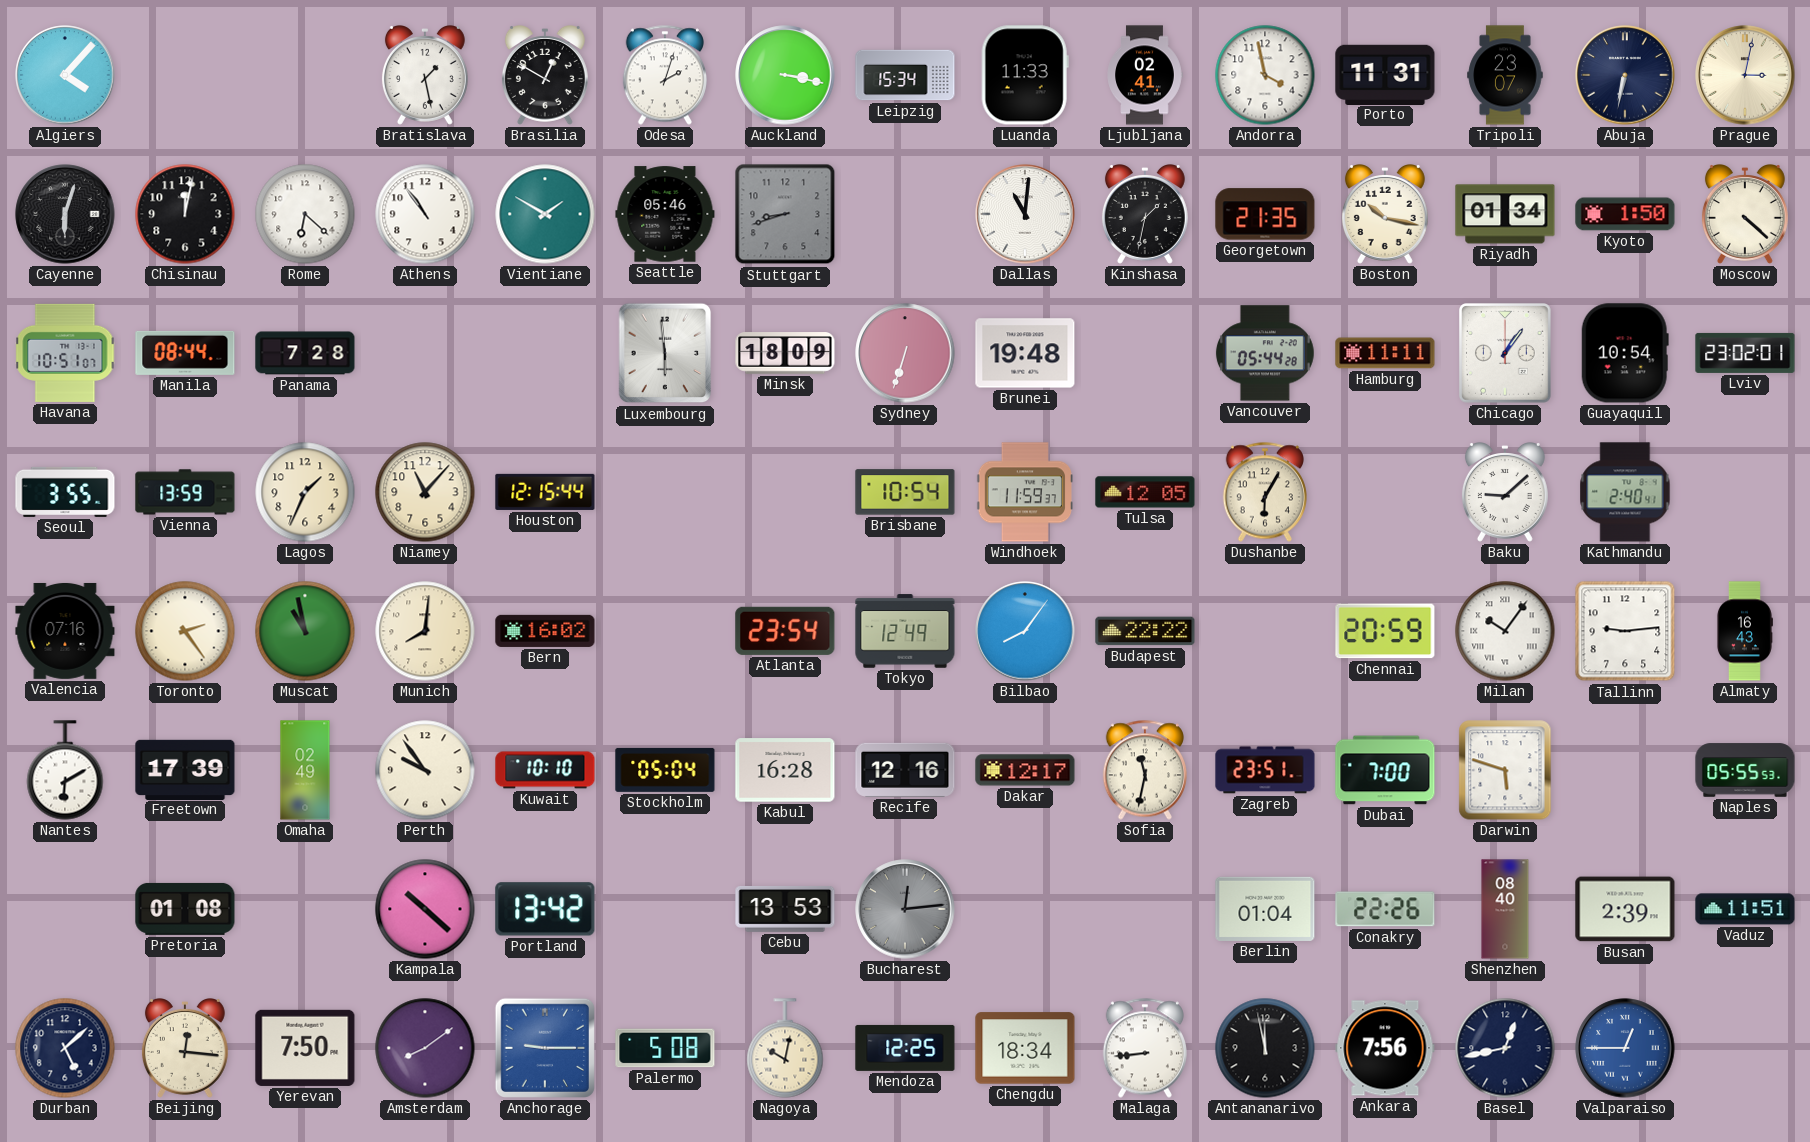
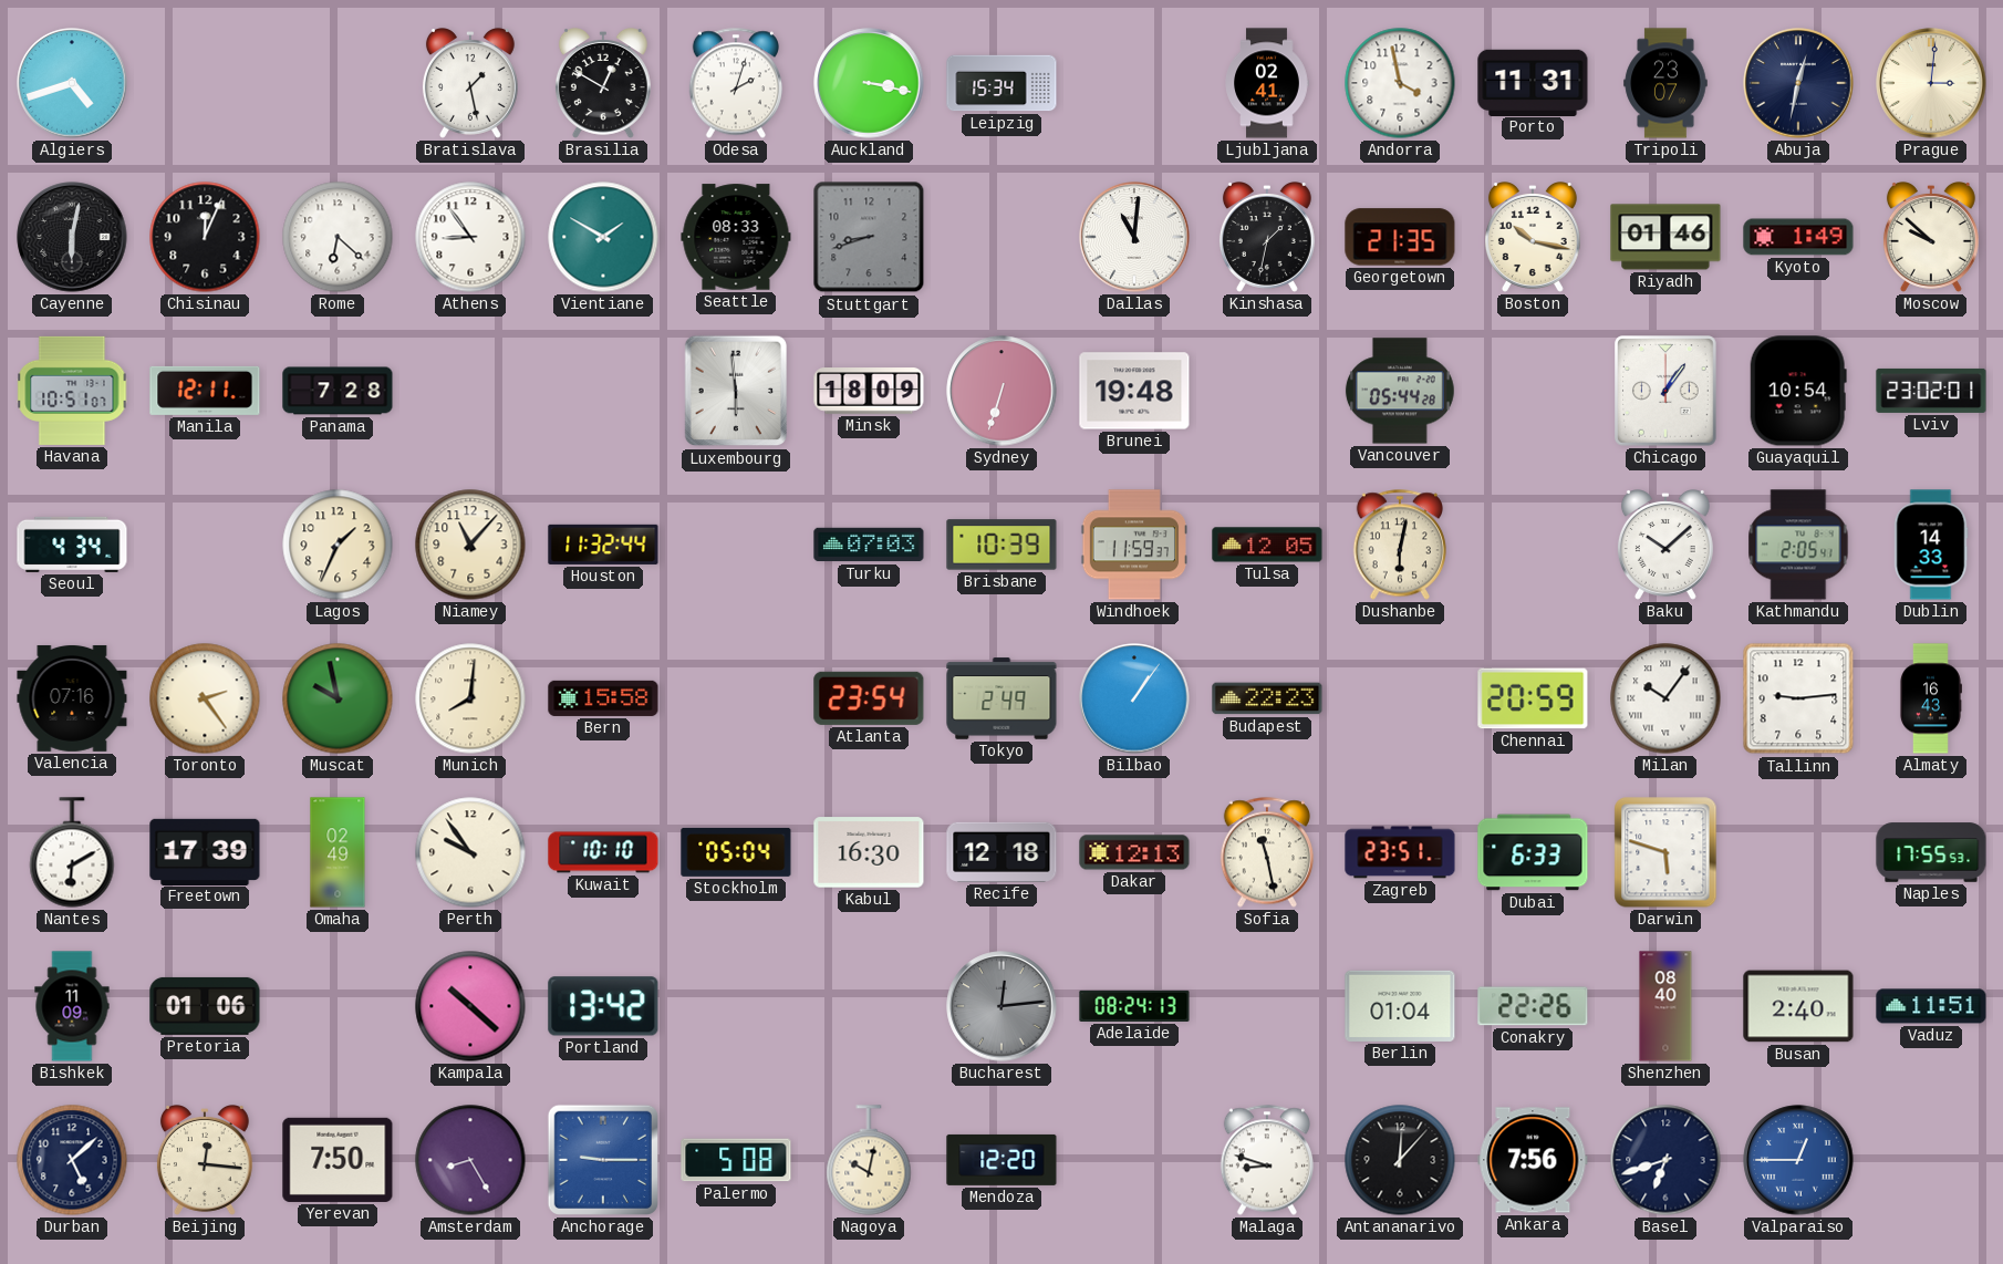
Algiers: 4:07 -> 4:42
Luanda: 11:33 -> none
Abuja: 6:32 -> 12:32
Prague: 3:02 -> 3:01
Cayenne: 6:03 -> 6:02
Chisinau: 12:02 -> 12:04
Athens: 10:54 -> 8:54
Seattle: 05:46 -> 08:33
Riyadh: 01:34 -> 01:46
Kyoto: 1:50 -> 1:49
Moscow: 4:22 -> 9:52
Manila: 08:44 -> 12:11
Hamburg: 11:11 -> none
Seoul: 3:55 -> 4:34
Vienna: 13:59 -> none
Houston: 12:15 -> 11:32
Turku: none -> 07:03
Brisbane: 10:54 -> 10:39
Dushanbe: 6:05 -> 6:02
Baku: 9:08 -> 10:08
Kathmandu: 2:40 -> 2:05
Dublin: none -> 14:33
Muscat: 10:58 -> 9:58
Bern: 16:02 -> 15:58
Tokyo: 12:49 -> 2:49
Bilbao: 8:06 -> 1:06
Budapest: 22:22 -> 22:23
Kabul: 16:28 -> 16:30
Recife: 12:16 -> 12:18
Dakar: 12:17 -> 12:13
Sofia: 11:32 -> 11:28
Dubai: 7:00 -> 6:33
Naples: 05:55 -> 17:55
Bishkek: none -> 11:09
Pretoria: 01:08 -> 01:06
Cebu: 13:53 -> none
Adelaide: none -> 08:24
Busan: 2:39 -> 2:40
Amsterdam: 8:09 -> 8:25
Mendoza: 12:25 -> 12:20
Chengdu: 18:34 -> none
Malaga: 8:44 -> 8:48
Antananarivo: 11:58 -> 12:07
Basel: 12:43 -> 6:42
